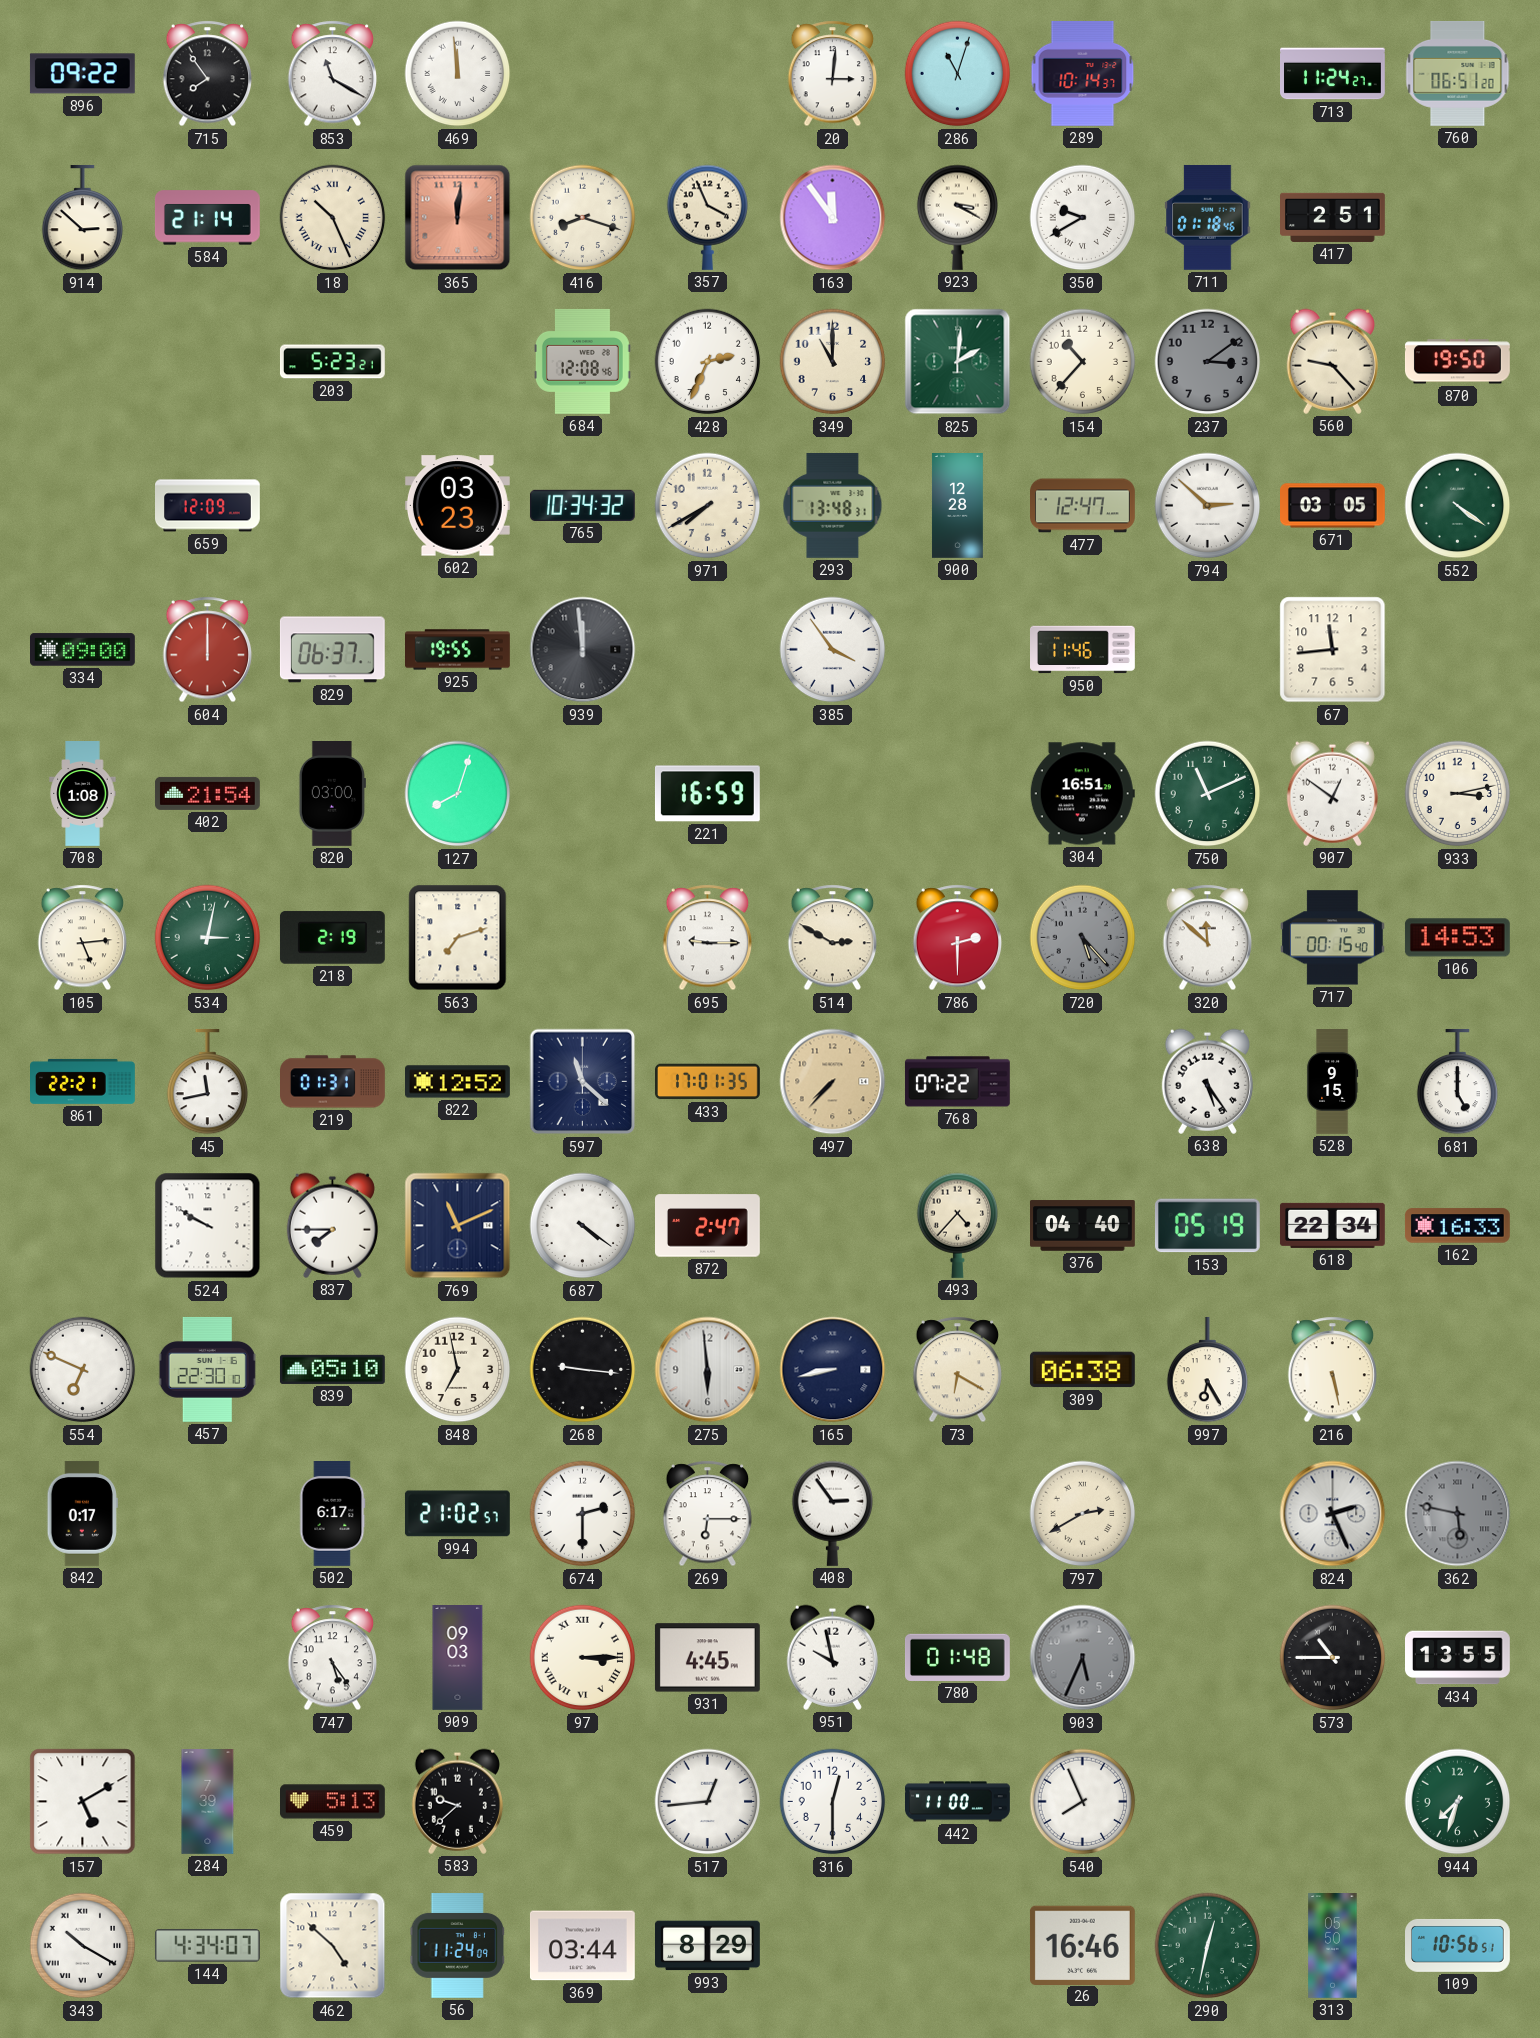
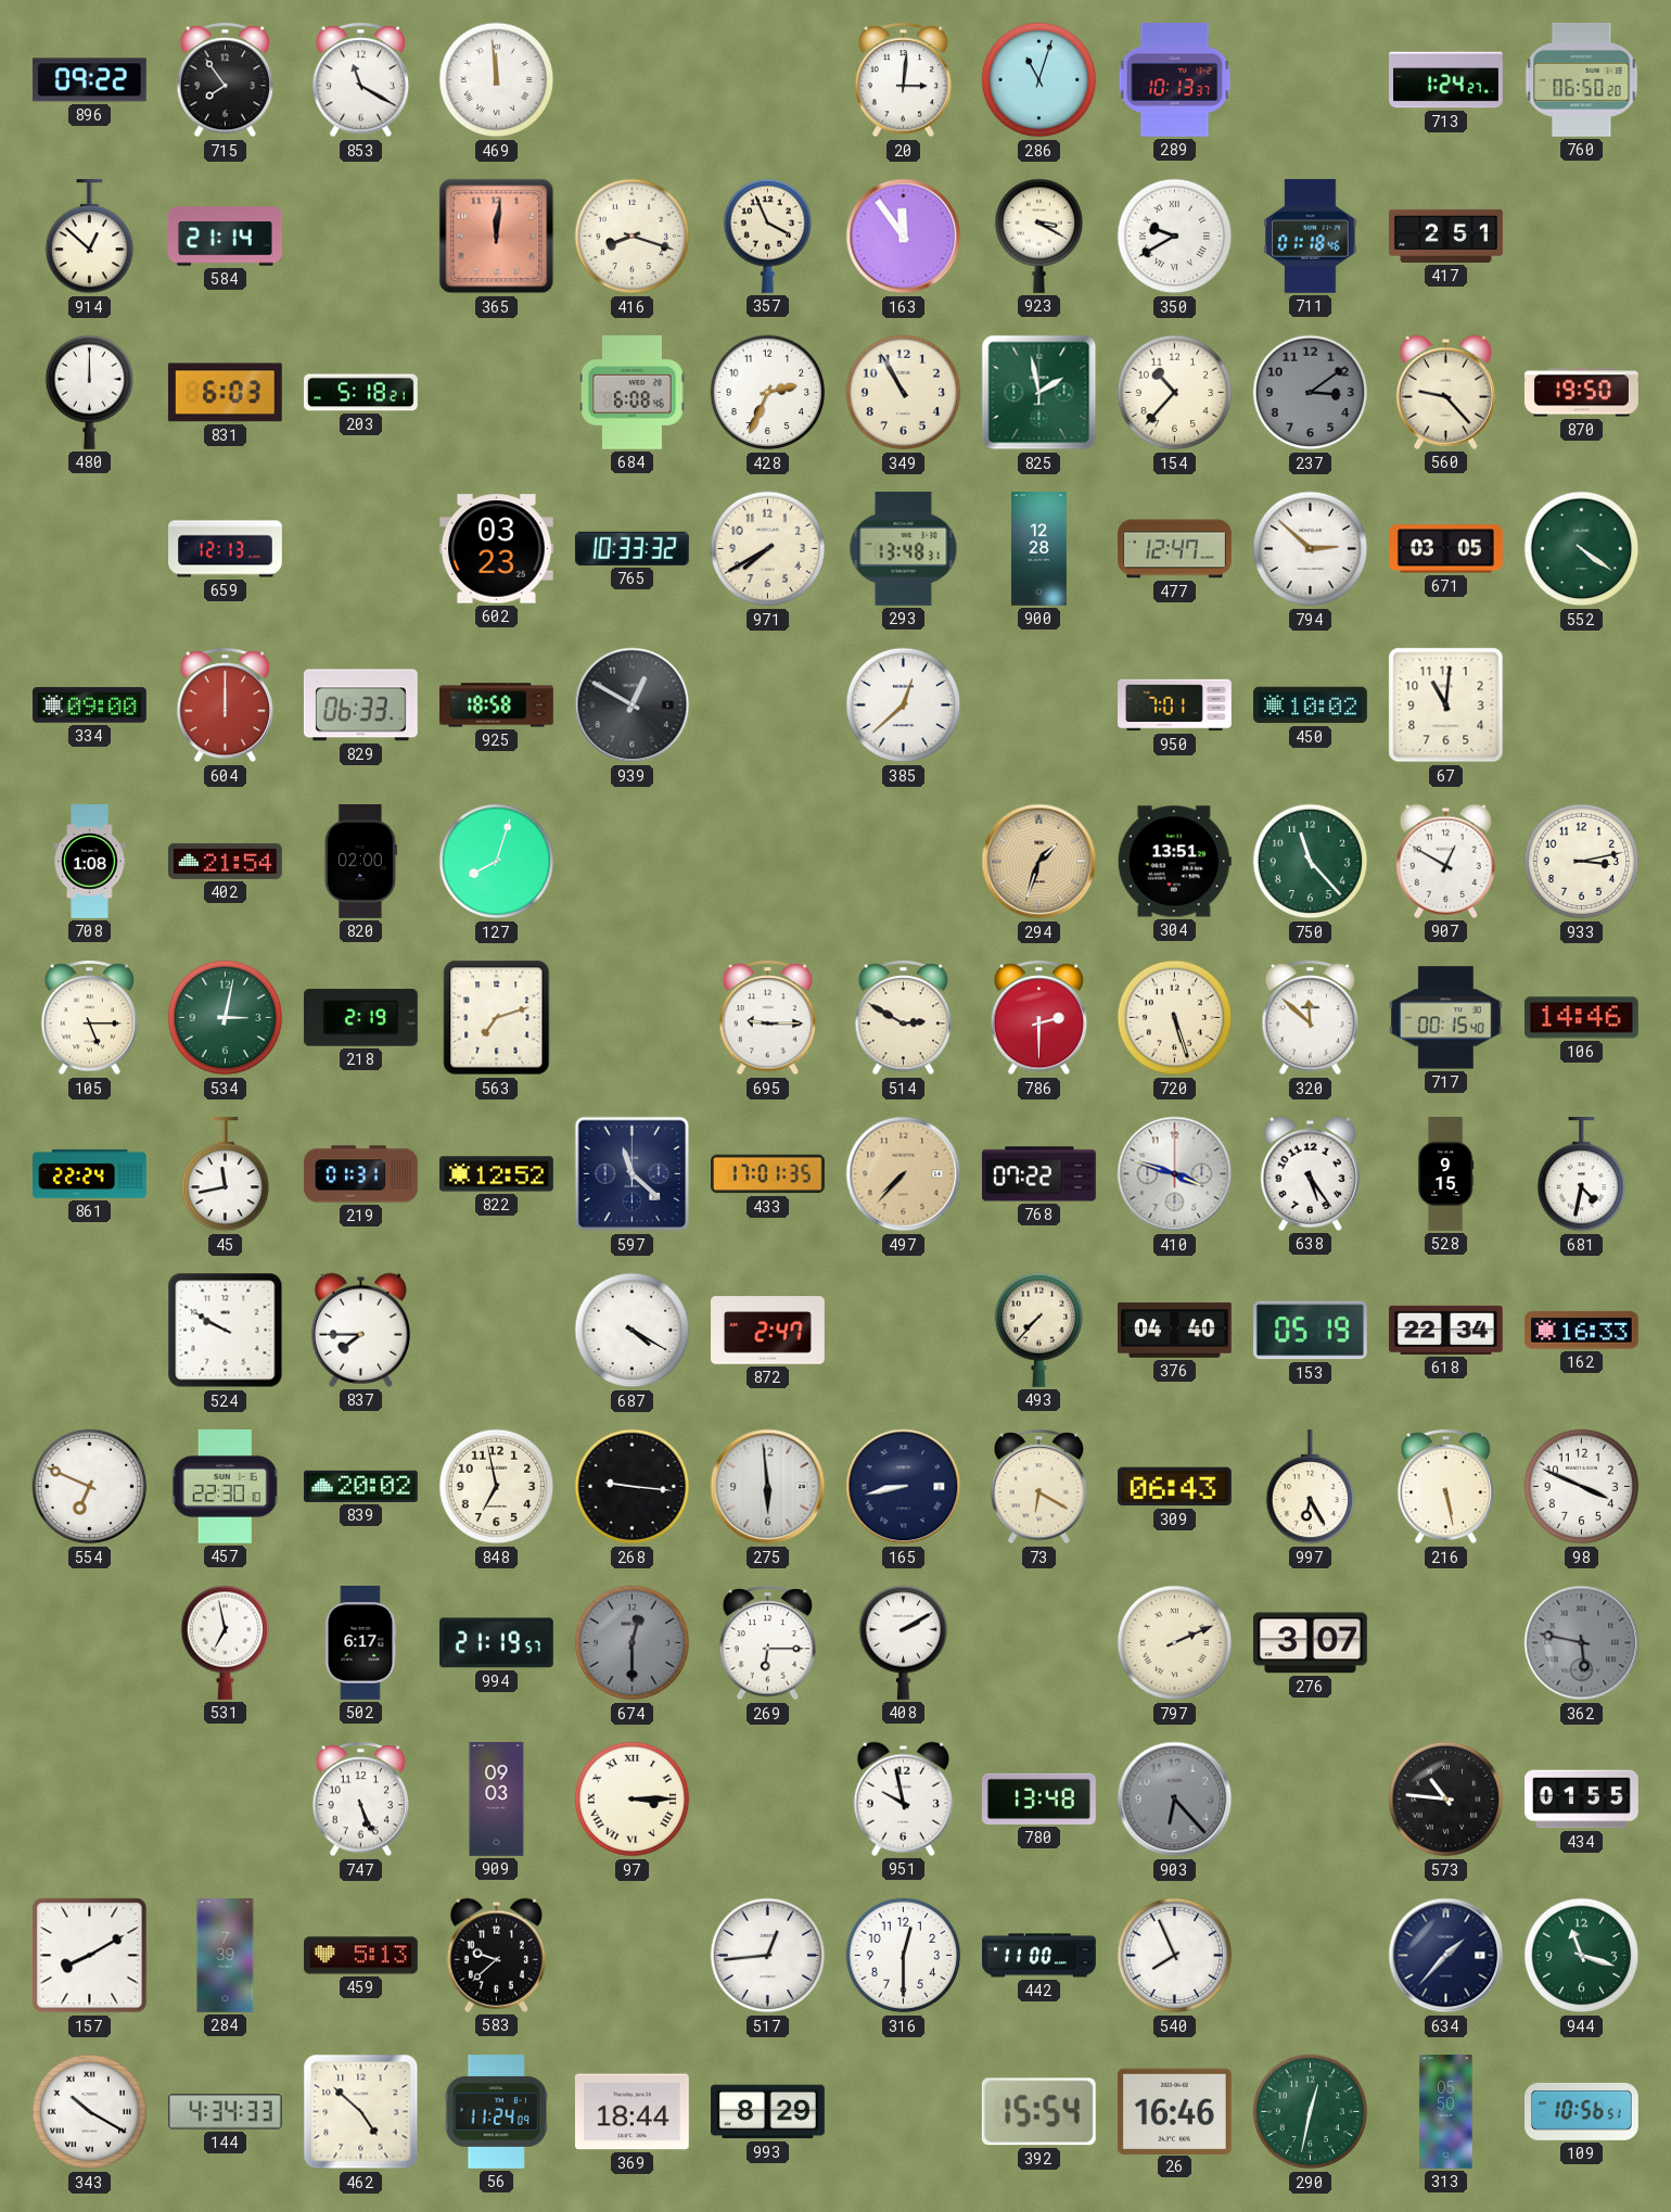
289: 10:14 -> 10:13
713: 11:24 -> 1:24
760: 06:51 -> 06:50
914: 2:52 -> 12:52
18: 10:26 -> none
480: none -> 12:00
831: none -> 6:03
203: 5:23 -> 5:18
684: 12:08 -> 6:08
349: 11:00 -> 10:55
825: 2:01 -> 1:58
659: 12:09 -> 12:13
765: 10:34 -> 10:33
829: 06:37 -> 06:33
925: 19:55 -> 18:58
939: 11:59 -> 12:50
385: 3:54 -> 12:38
950: 11:46 -> 7:01
450: none -> 10:02
67: 11:44 -> 11:01
820: 03:00 -> 02:00
221: 16:59 -> none
294: none -> 1:33
304: 16:51 -> 13:51
750: 11:11 -> 11:23
907: 12:51 -> 12:50
105: 5:14 -> 5:15
720: 5:23 -> 5:27
720 dial: grey -> cream
106: 14:53 -> 14:46
861: 22:21 -> 22:24
410: none -> 3:48
681: 5:00 -> 4:32
769: 11:11 -> none
687: 4:21 -> 4:20
493: 4:37 -> 7:37
839: 05:10 -> 20:02
309: 06:38 -> 06:43
98: none -> 3:49
842: 0:17 -> none
531: none -> 6:58
994: 21:02 -> 21:19
674: 2:30 -> 12:30
674 dial: white -> grey
408: 2:54 -> 2:10
797: 2:40 -> 2:11
276: none -> 3:07
824: 2:26 -> none
747: 5:24 -> 5:26
931: 4:45 -> none
780: 01:48 -> 13:48
903: 5:34 -> 6:23
573: 10:45 -> 10:46
434: 13:55 -> 01:55
157: 5:10 -> 8:10
634: none -> 1:37
944: 7:33 -> 11:18
144: 4:34:07 -> 4:34:33
369: 03:44 -> 18:44
392: none -> 15:54
